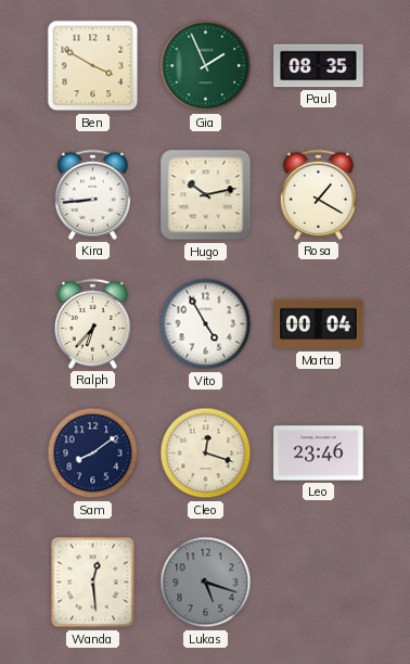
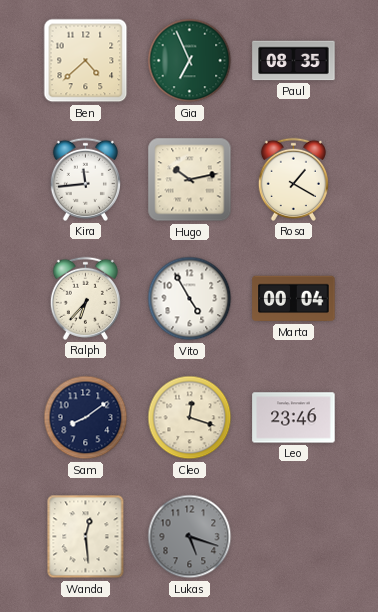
Ben: 3:50 -> 4:38
Gia: 1:56 -> 6:56
Kira: 8:44 -> 11:44
